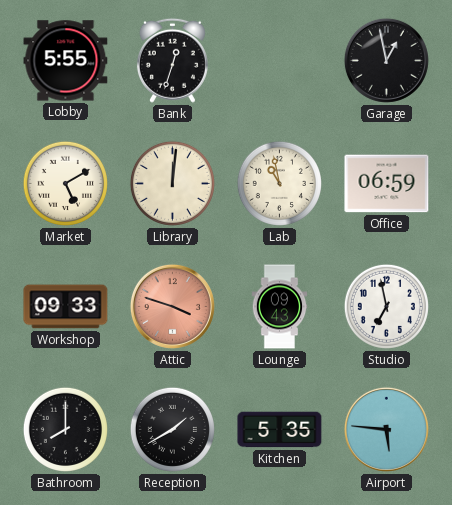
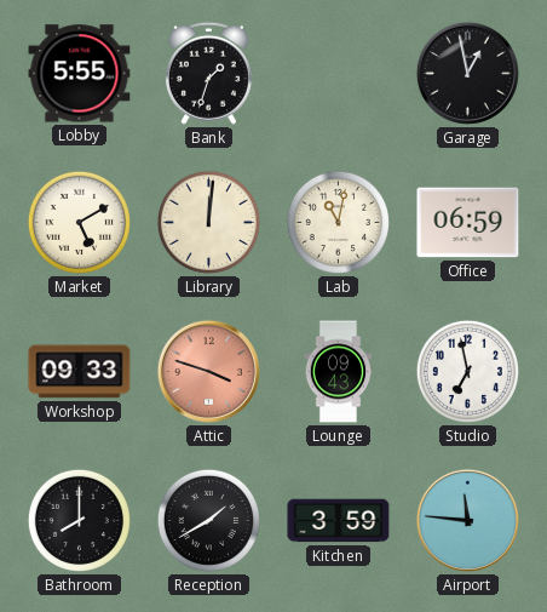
Bank: 12:33 -> 1:33
Lab: 10:58 -> 11:02
Kitchen: 5:35 -> 3:59
Airport: 5:46 -> 11:46
